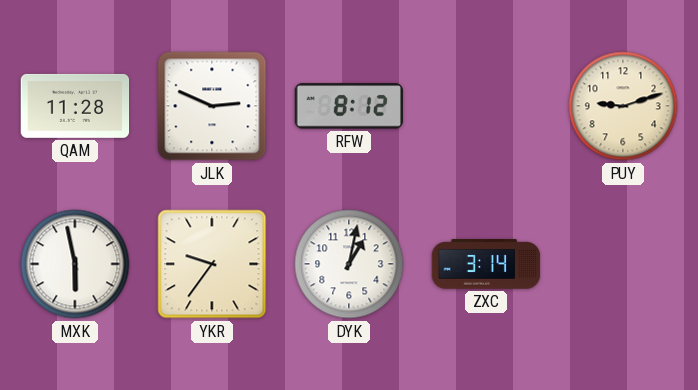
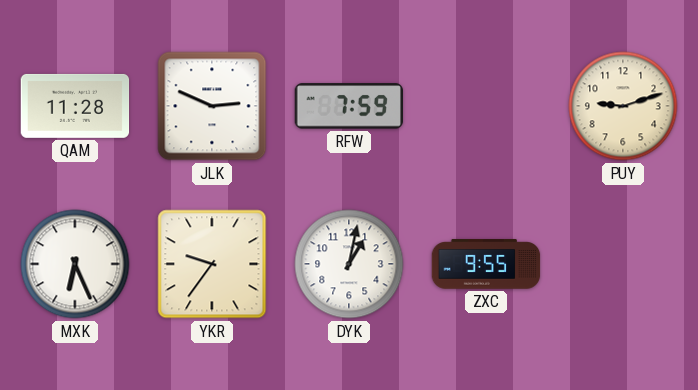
RFW: 8:12 -> 7:59
MXK: 5:58 -> 6:26
ZXC: 3:14 -> 9:55
